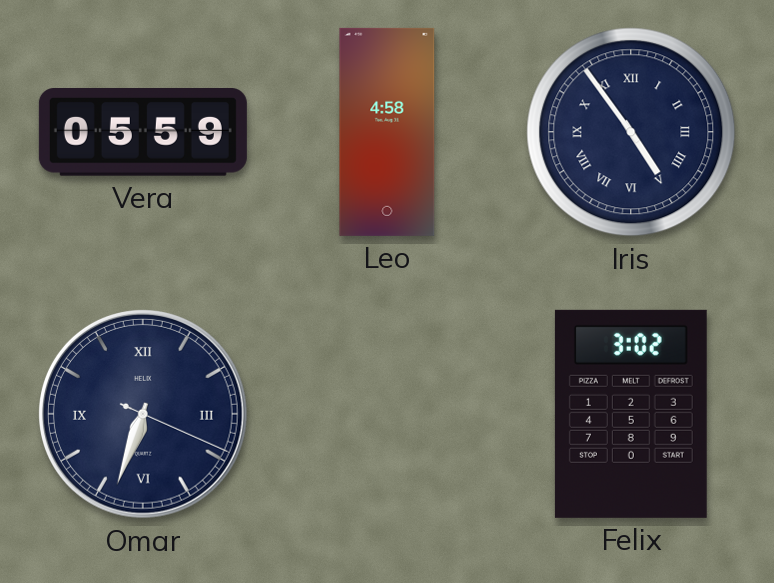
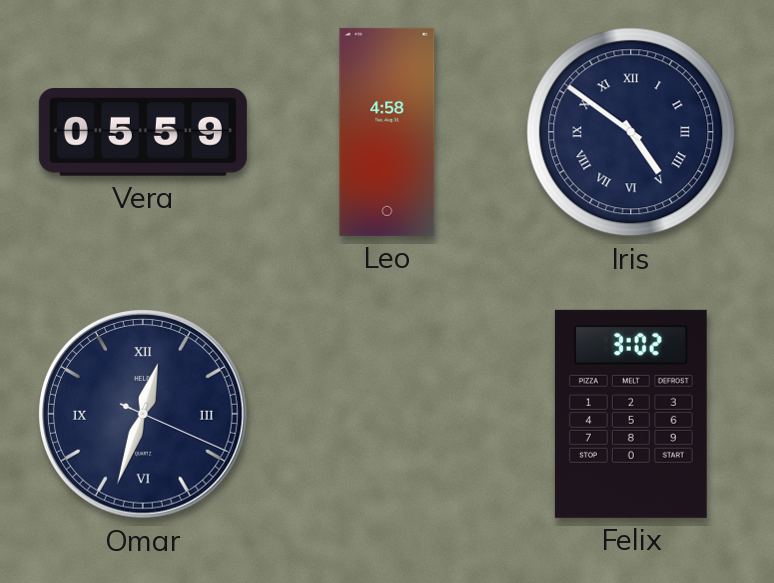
Iris: 4:54 -> 4:51
Omar: 6:33 -> 12:33
